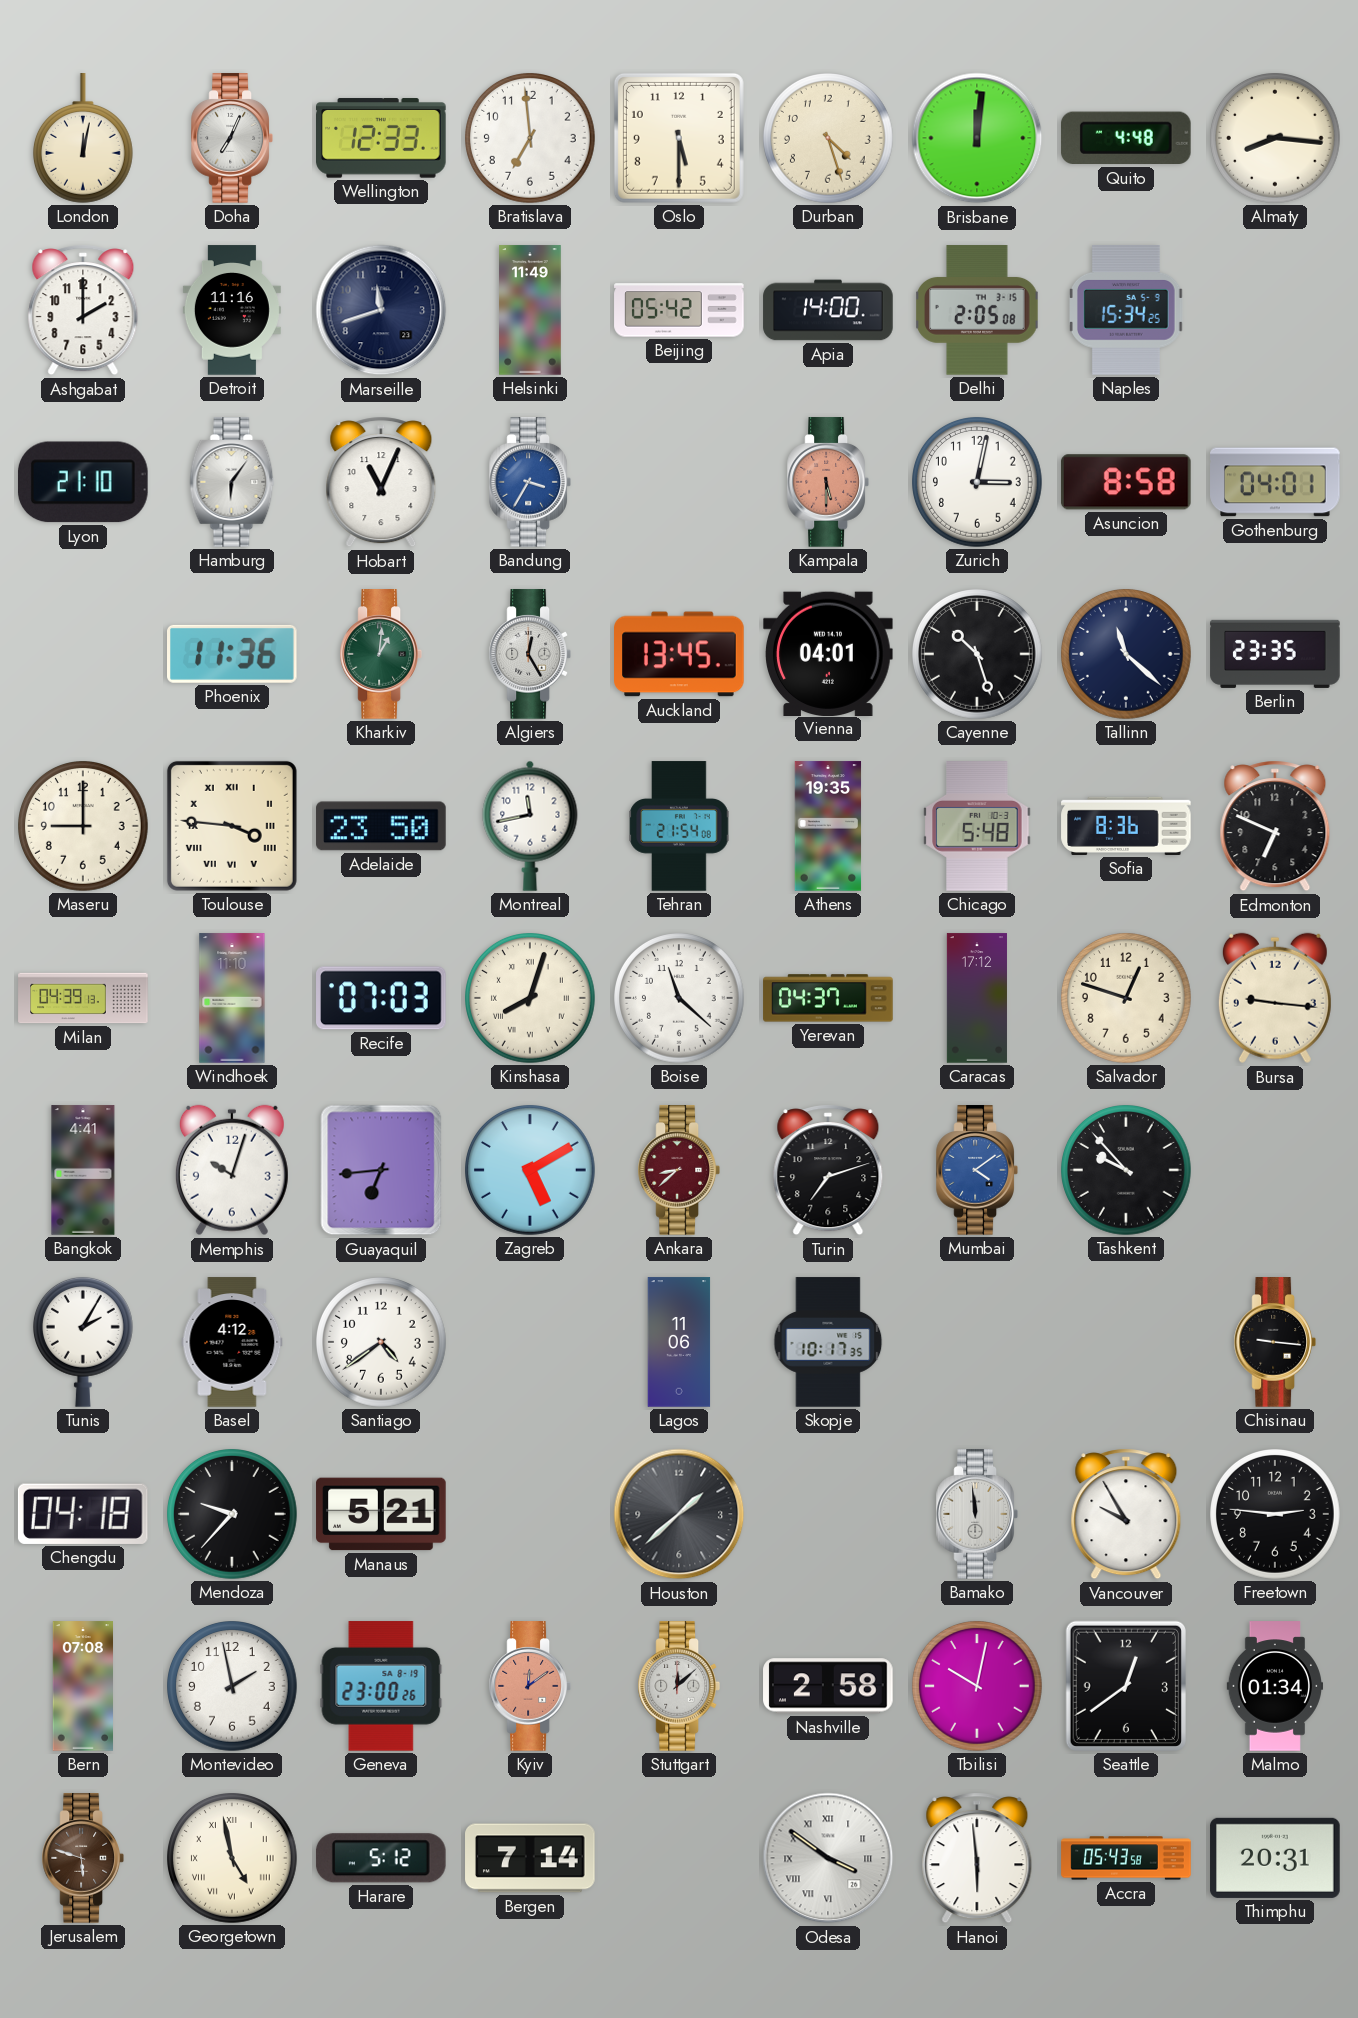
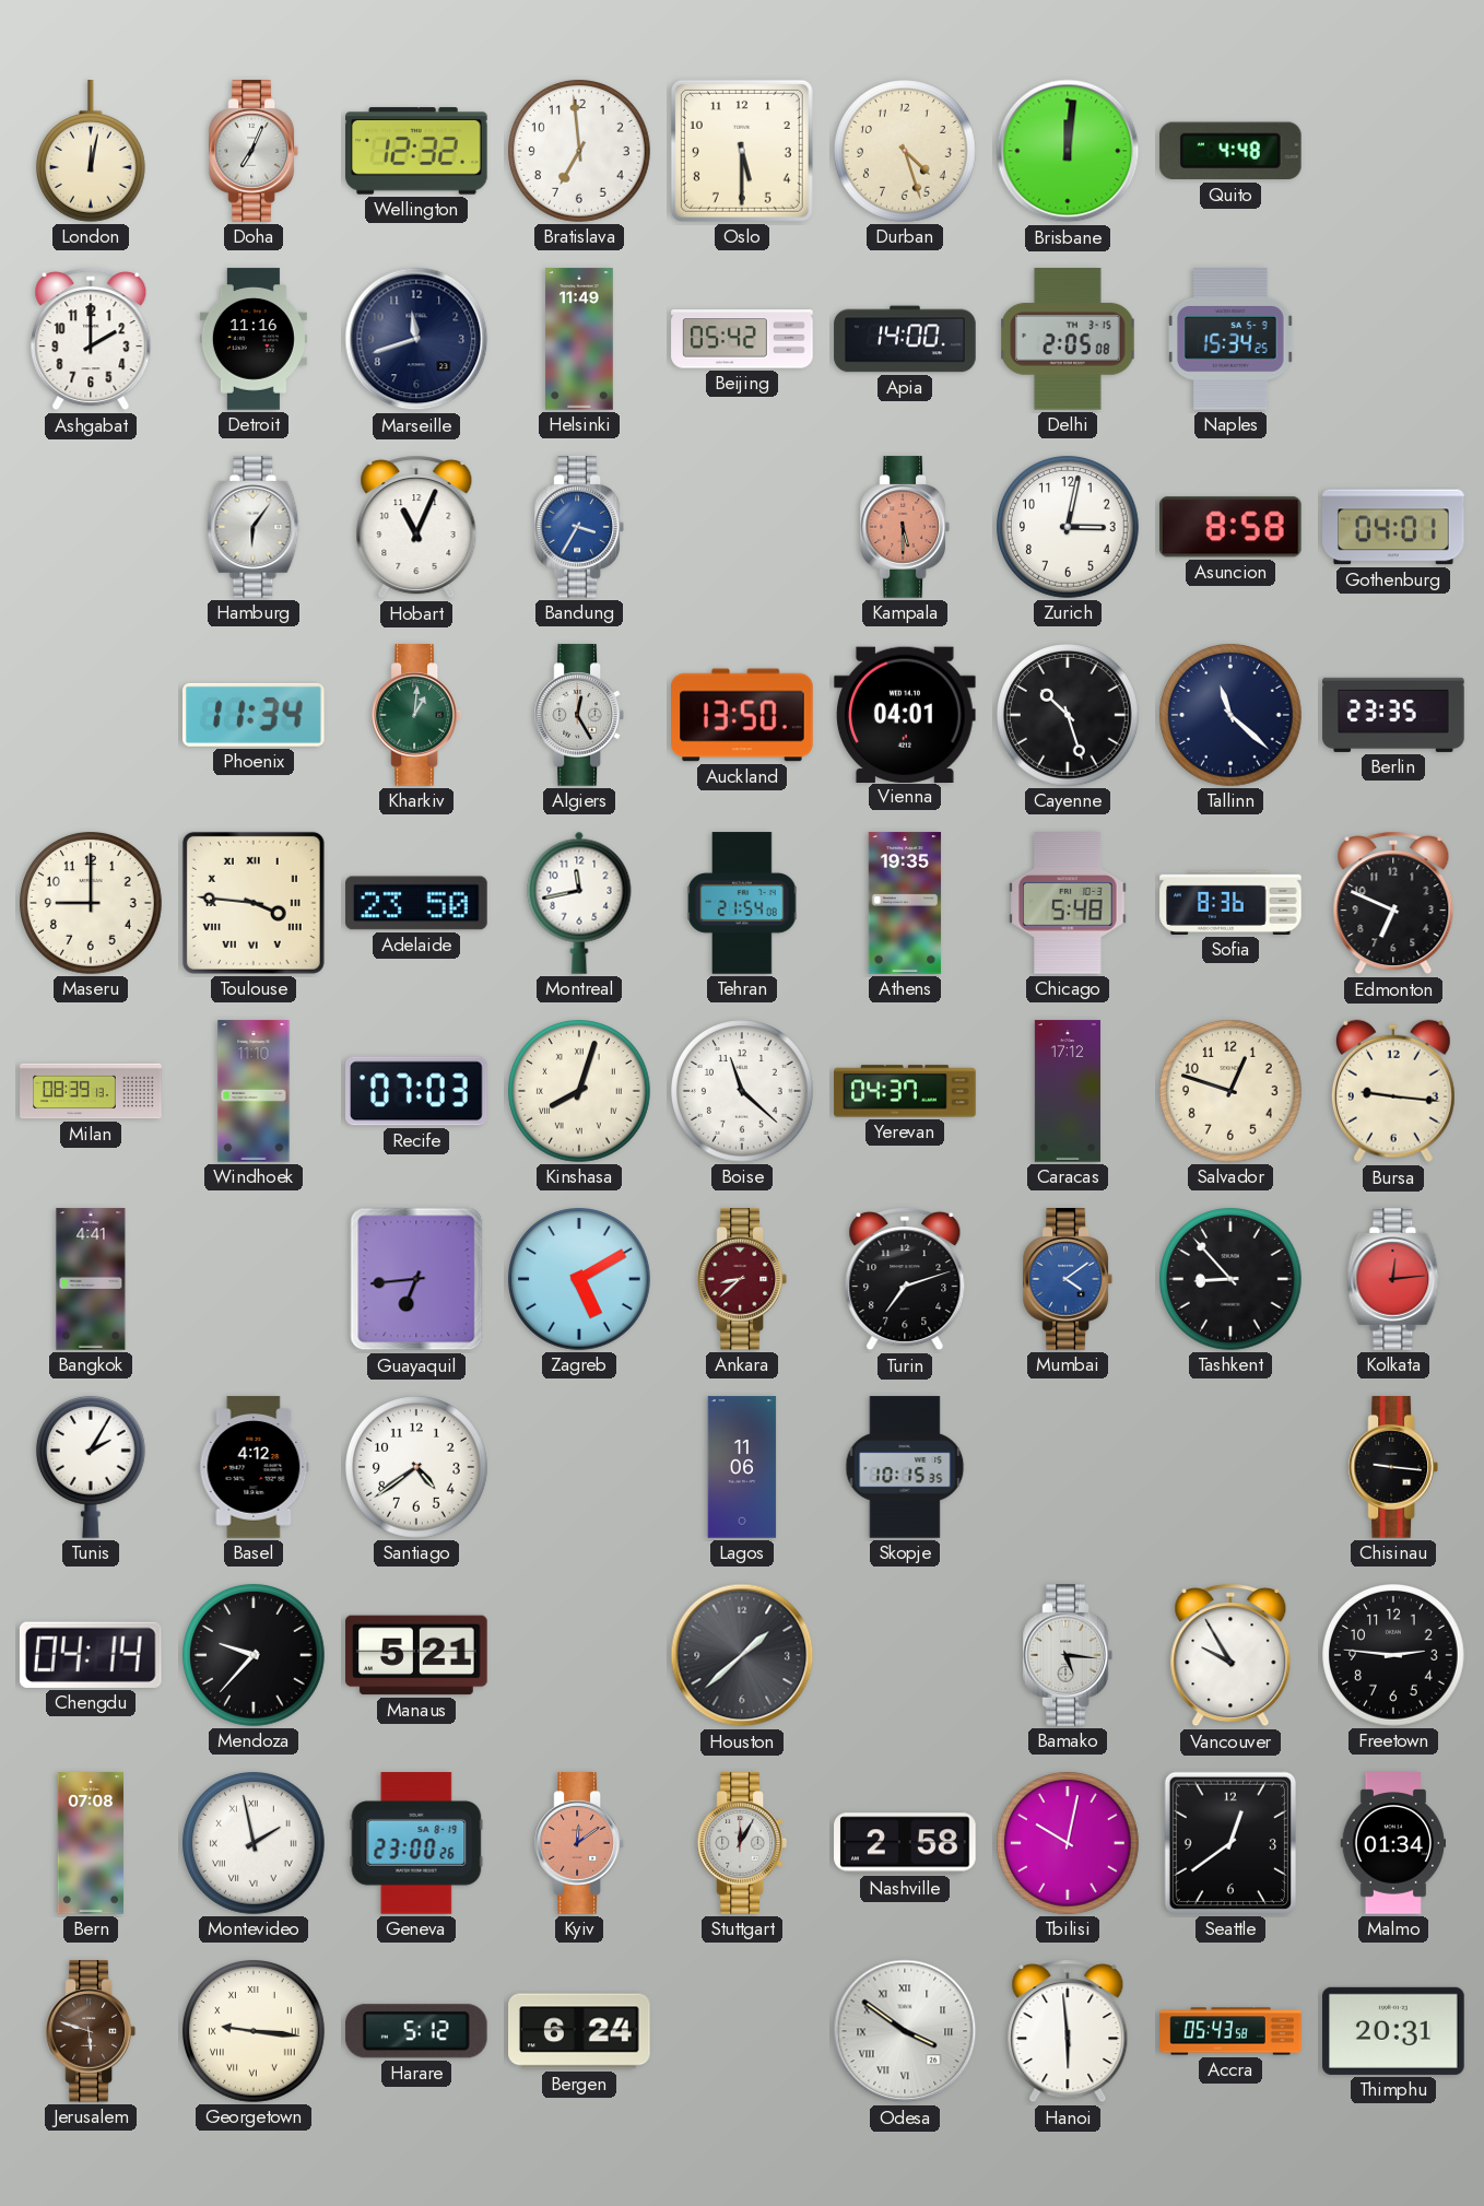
Wellington: 12:33 -> 12:32
Almaty: 8:16 -> none
Lyon: 21:10 -> none
Phoenix: 11:36 -> 11:34
Auckland: 13:45 -> 13:50
Milan: 04:39 -> 08:39
Memphis: 10:03 -> none
Tashkent: 9:53 -> 8:53
Kolkata: none -> 12:14
Skopje: 10:17 -> 10:15
Chengdu: 04:18 -> 04:14
Bamako: 11:59 -> 5:16
Montevideo numerals: Arabic -> Roman
Stuttgart: 12:08 -> 12:05
Georgetown: 4:58 -> 9:16
Bergen: 7:14 -> 6:24
